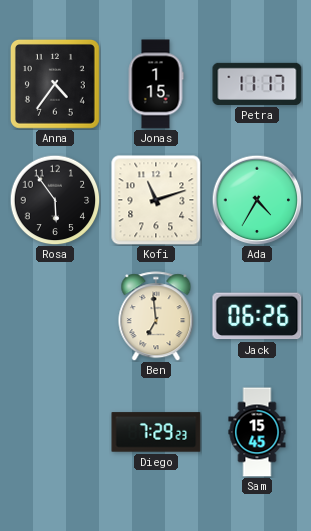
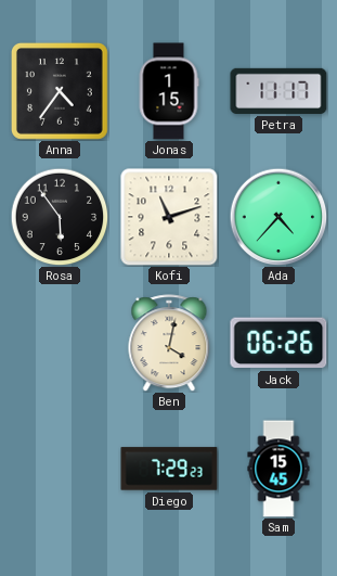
Ada: 4:35 -> 4:37
Ben: 6:59 -> 4:02
